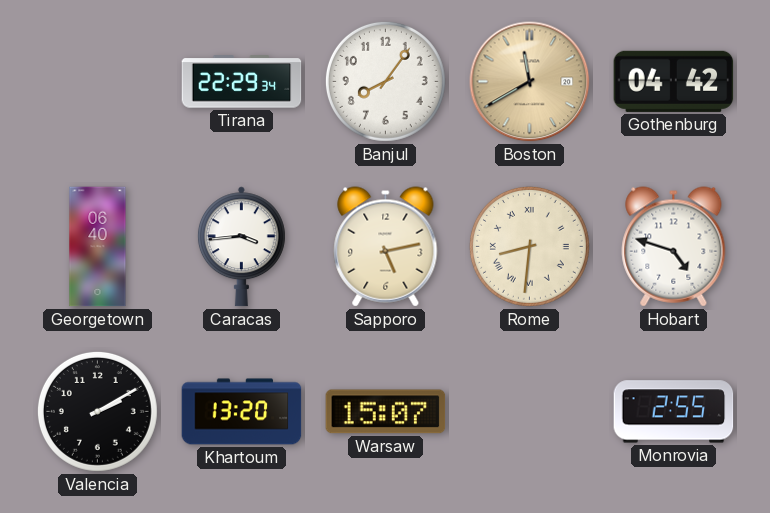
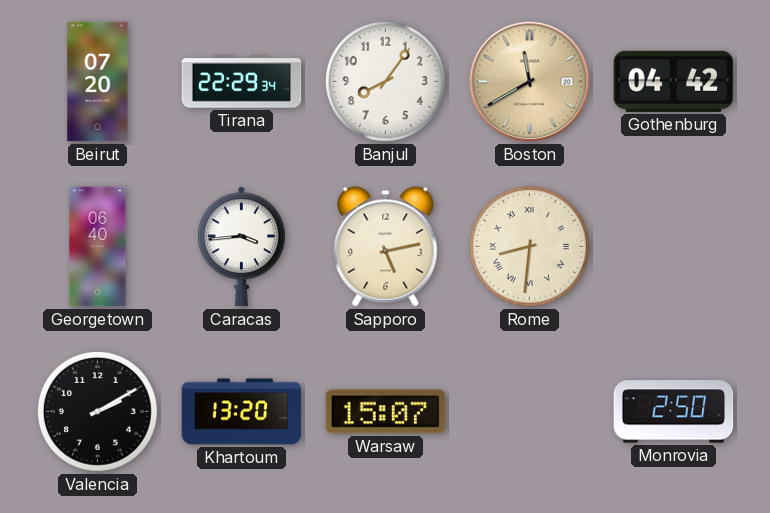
Beirut: none -> 07:20
Hobart: 4:48 -> none
Monrovia: 2:55 -> 2:50
